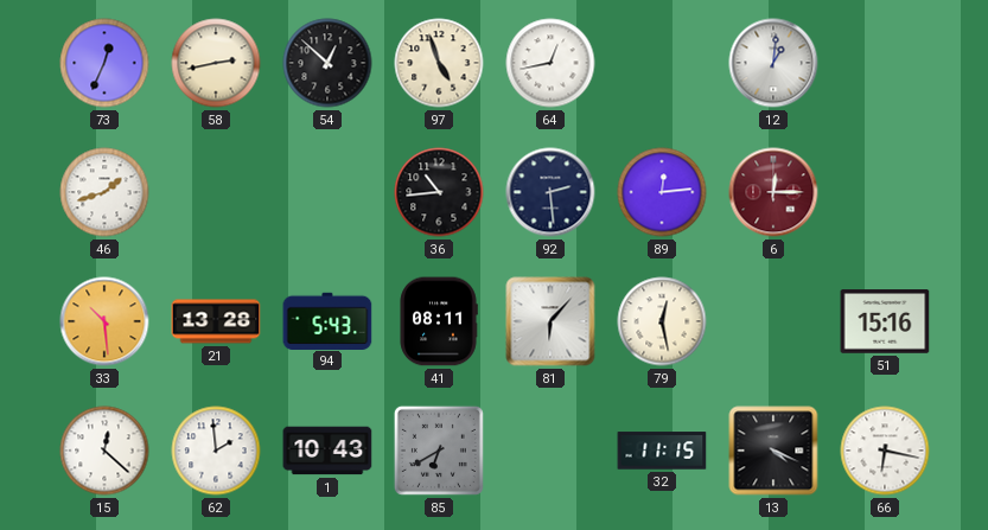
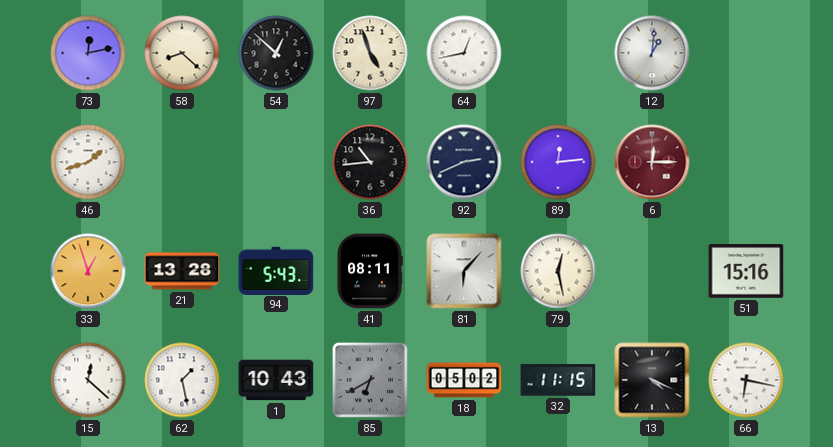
73: 12:34 -> 12:13
58: 2:43 -> 8:22
92: 2:29 -> 2:41
33: 10:29 -> 12:57
62: 1:59 -> 1:28
18: none -> 05:02
